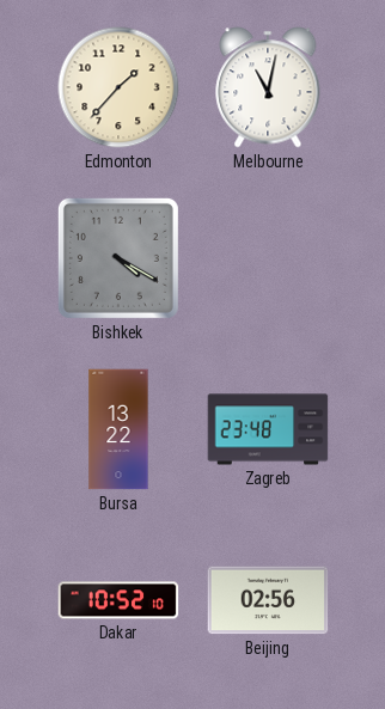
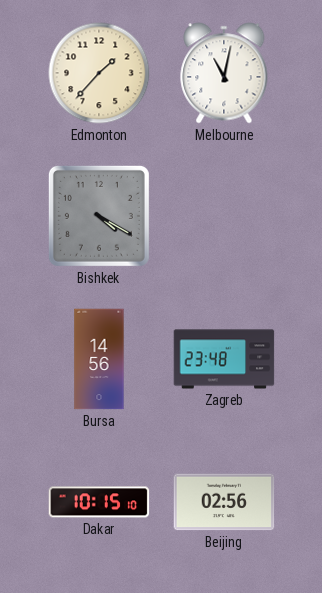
Bursa: 13:22 -> 14:56
Dakar: 10:52 -> 10:15
